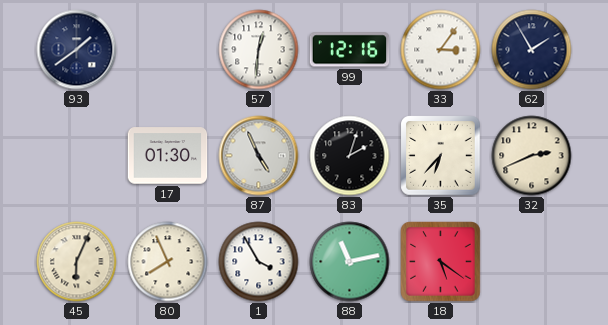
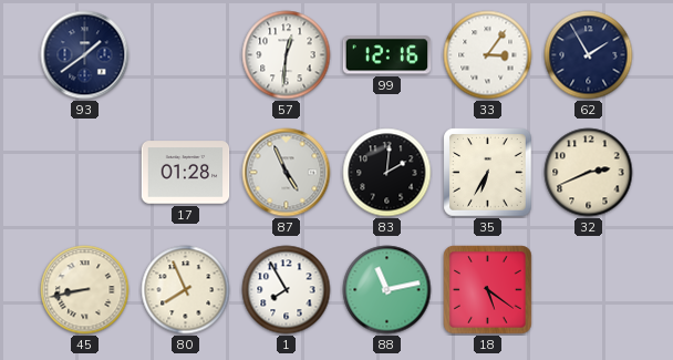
17: 01:30 -> 01:28
83: 2:03 -> 2:01
35: 6:37 -> 6:35
45: 6:04 -> 8:43
1: 3:55 -> 7:55
